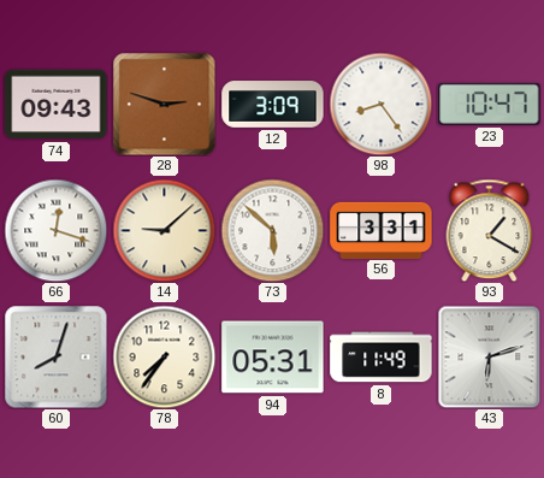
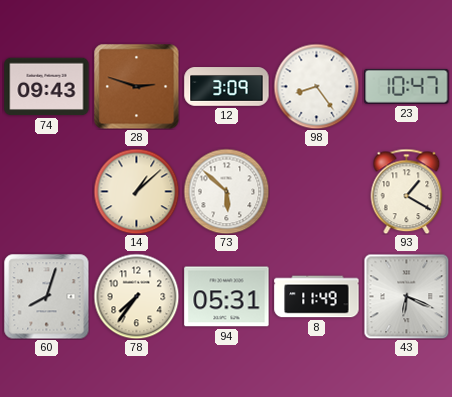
66: 12:18 -> none
14: 9:08 -> 1:08
56: 3:31 -> none
43: 6:12 -> 6:19
